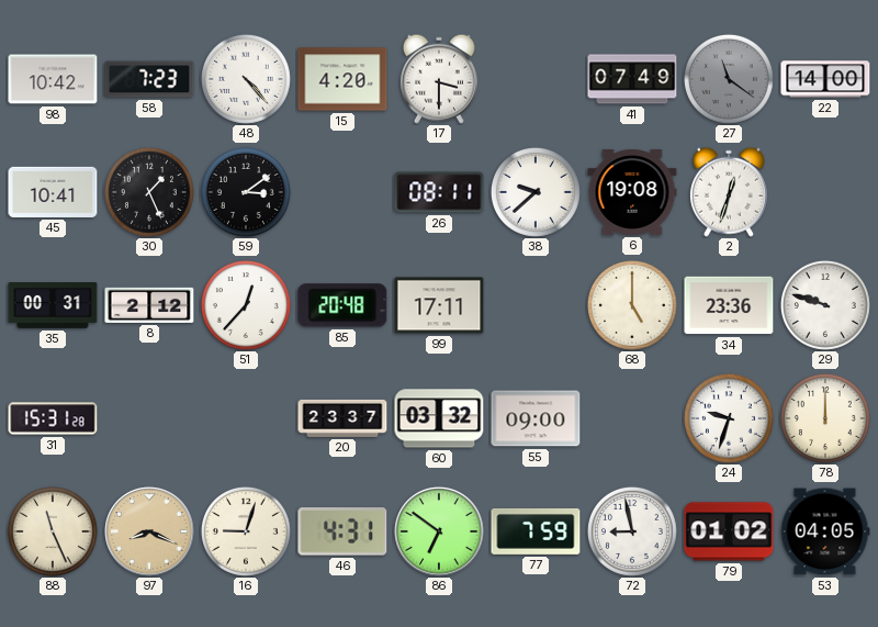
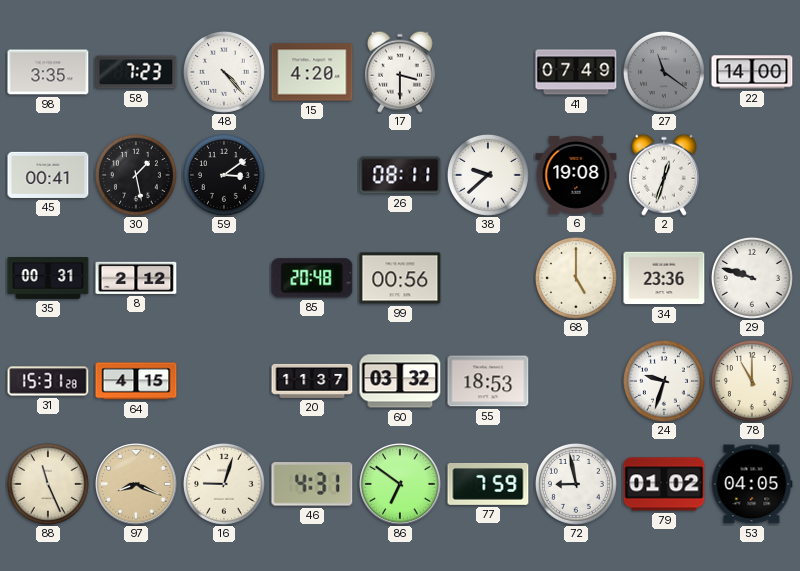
98: 10:42 -> 3:35
45: 10:41 -> 00:41
30: 1:26 -> 1:28
51: 12:37 -> none
99: 17:11 -> 00:56
64: none -> 4:15
20: 23:37 -> 11:37
55: 09:00 -> 18:53
78: 12:00 -> 11:00
